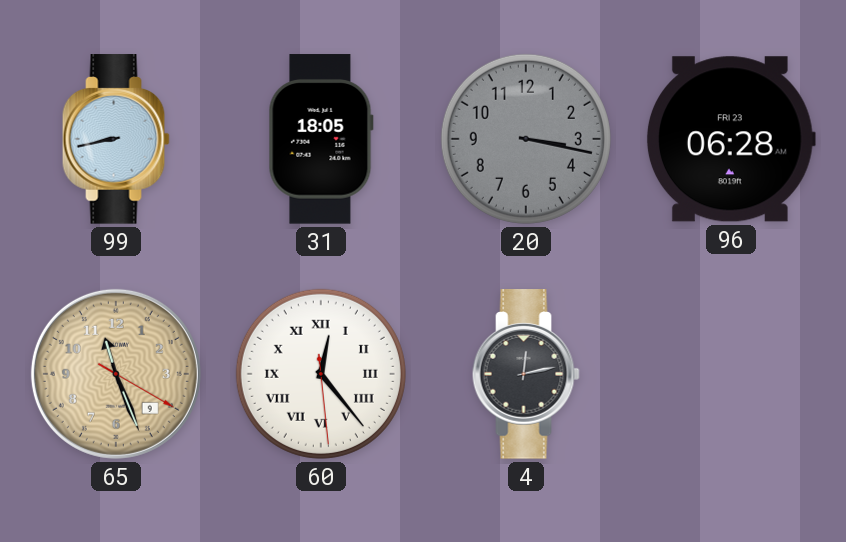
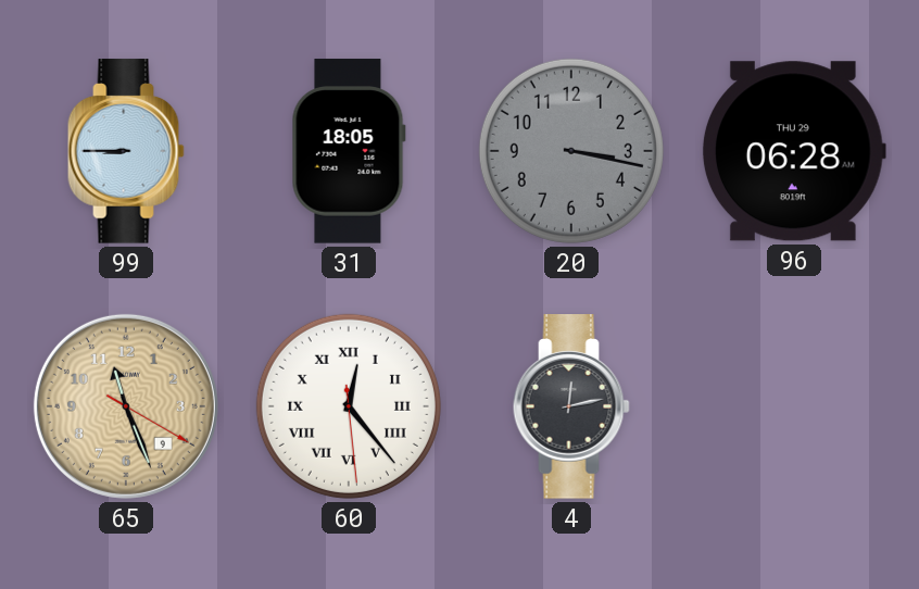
99: 8:43 -> 8:45
96 date: FRI 23 -> THU 29
